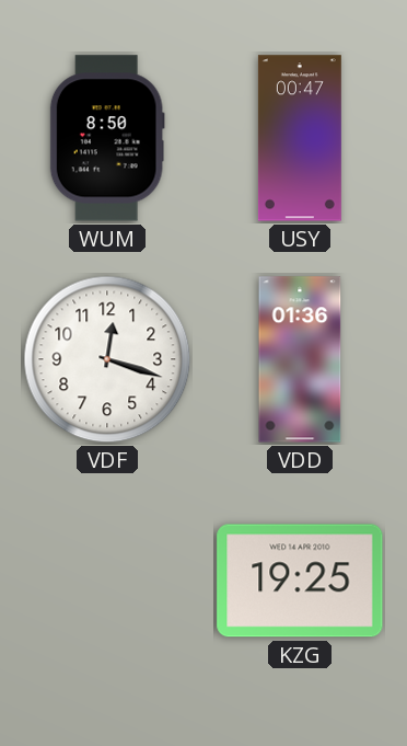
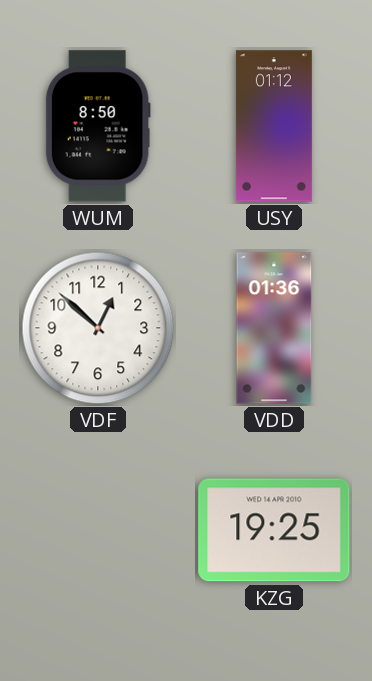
USY: 00:47 -> 01:12
VDF: 12:18 -> 12:52
